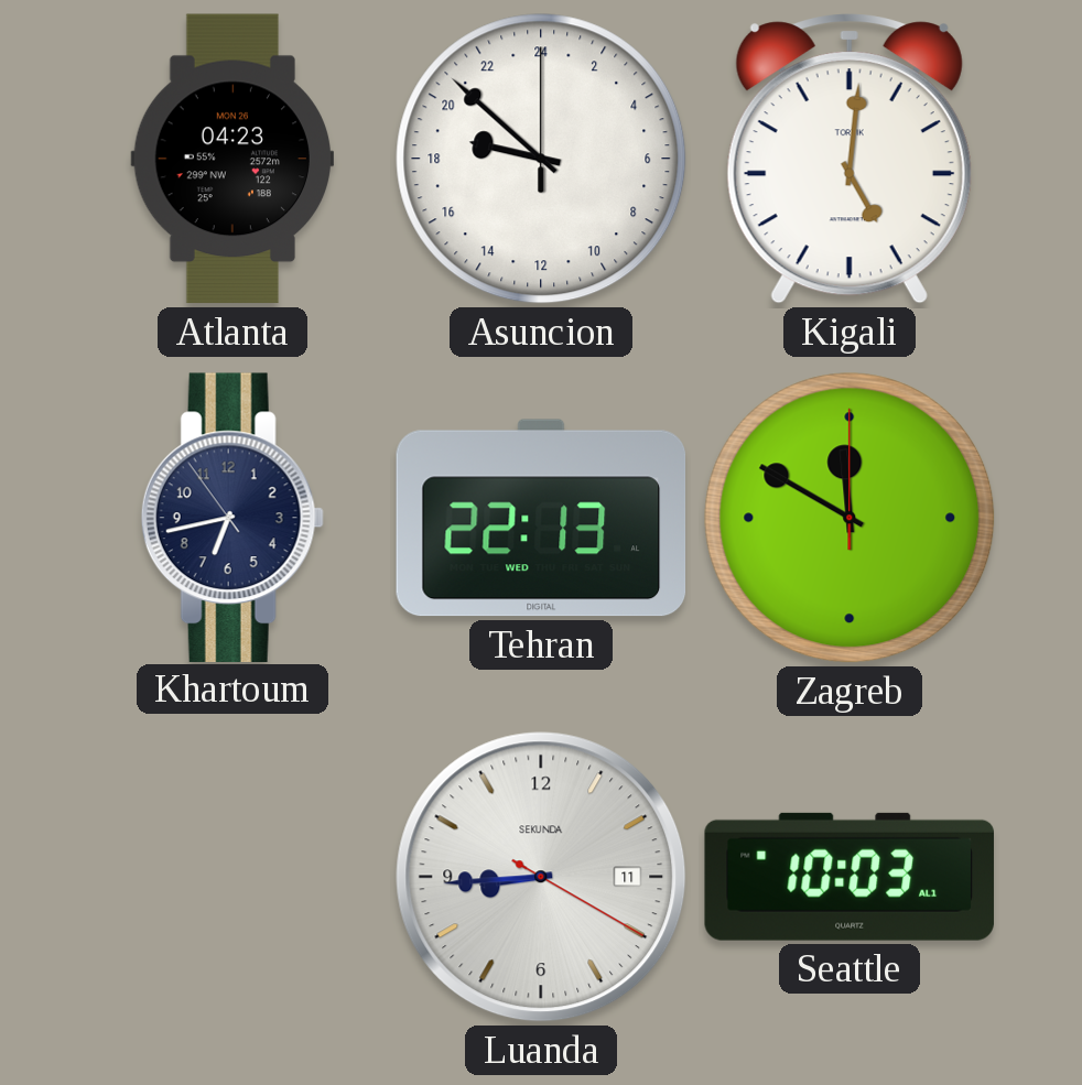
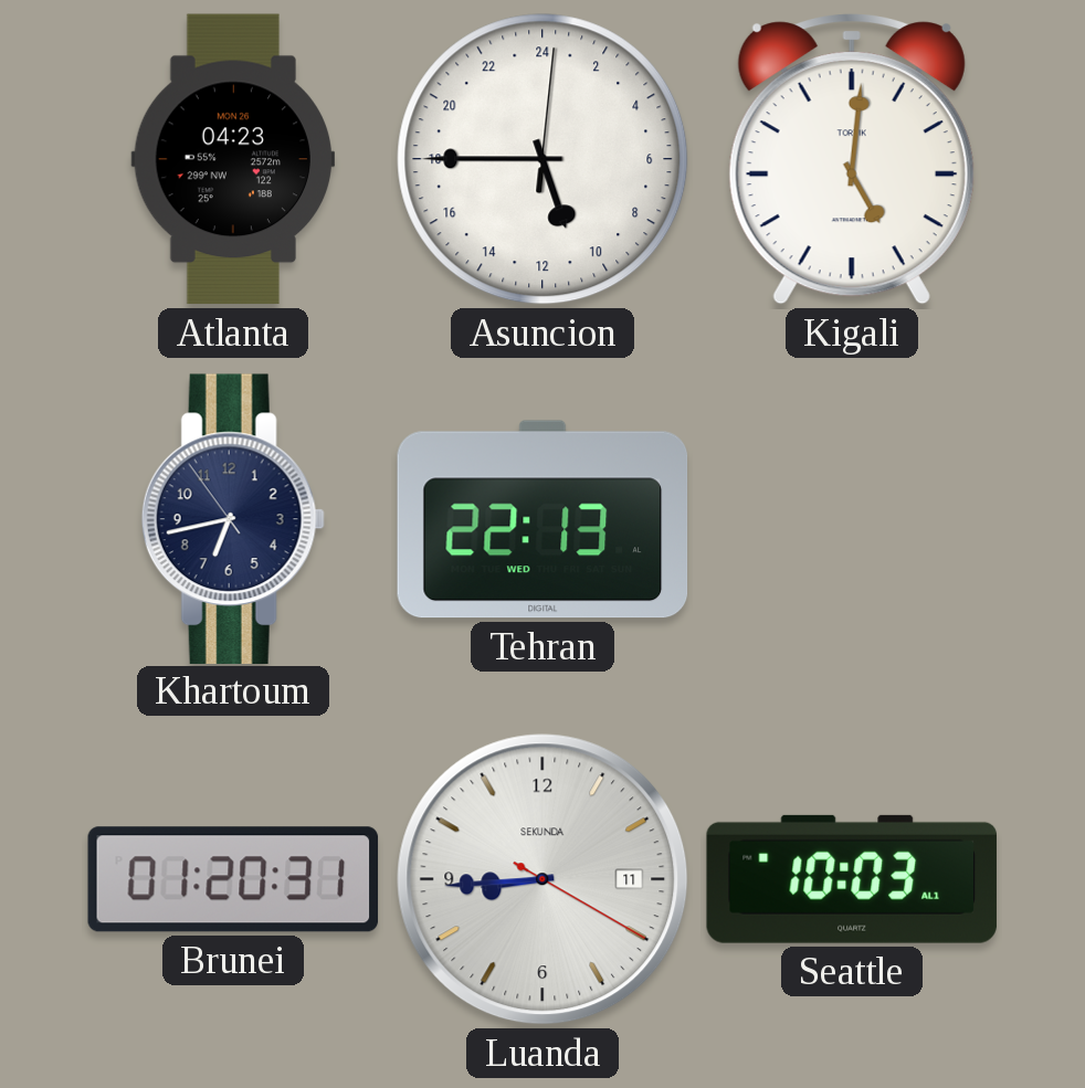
Asuncion: 18:52 -> 10:45
Zagreb: 11:50 -> none
Brunei: none -> 01:20
